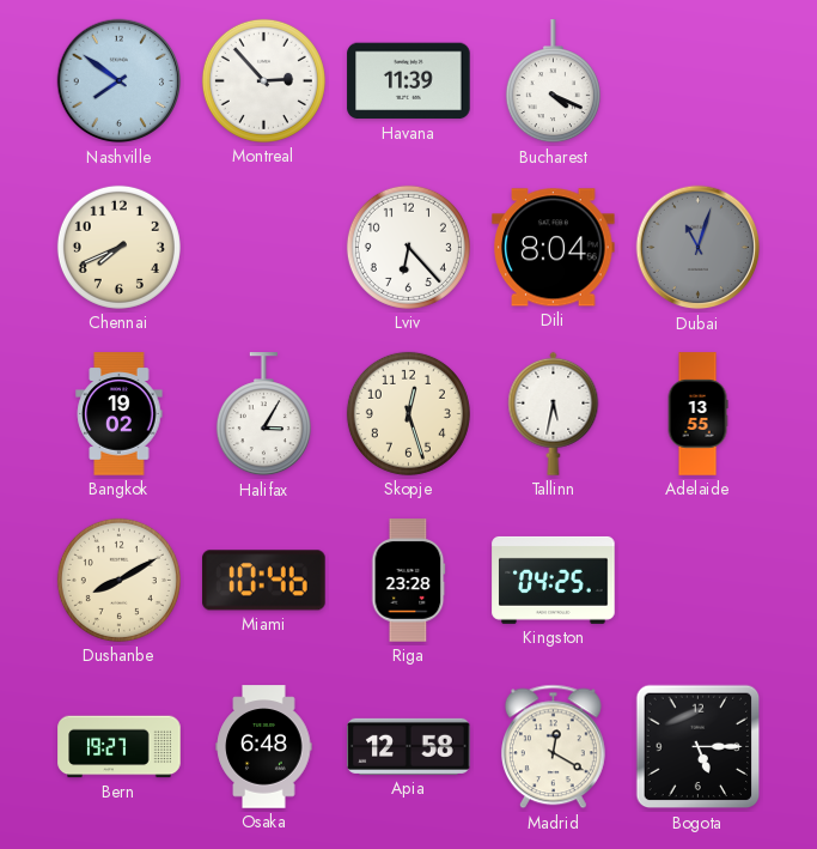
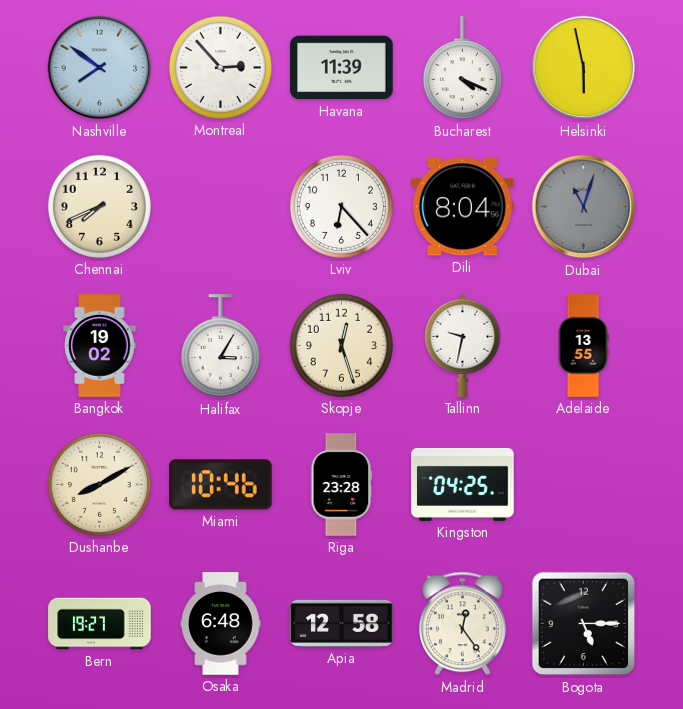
Helsinki: none -> 5:58
Tallinn: 5:32 -> 9:32
Madrid: 12:20 -> 12:24
